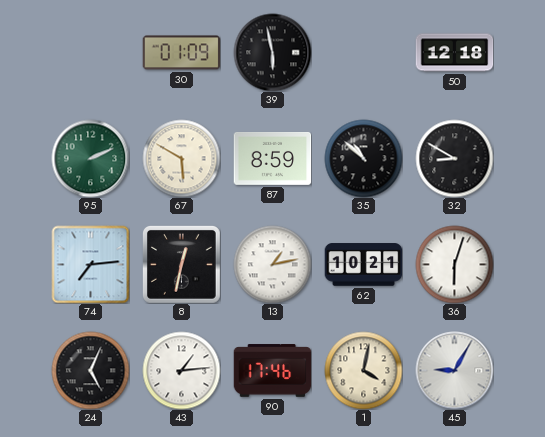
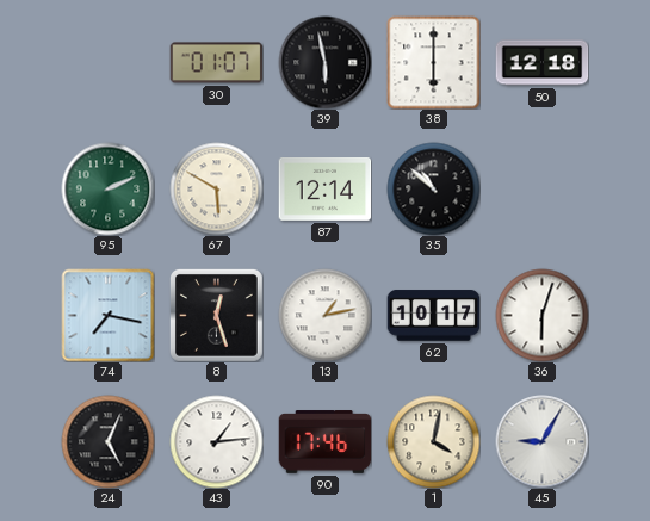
30: 01:09 -> 01:07
38: none -> 6:00
87: 8:59 -> 12:14
32: 8:50 -> none
74: 7:14 -> 7:17
8: 12:32 -> 12:27
62: 10:21 -> 10:17
